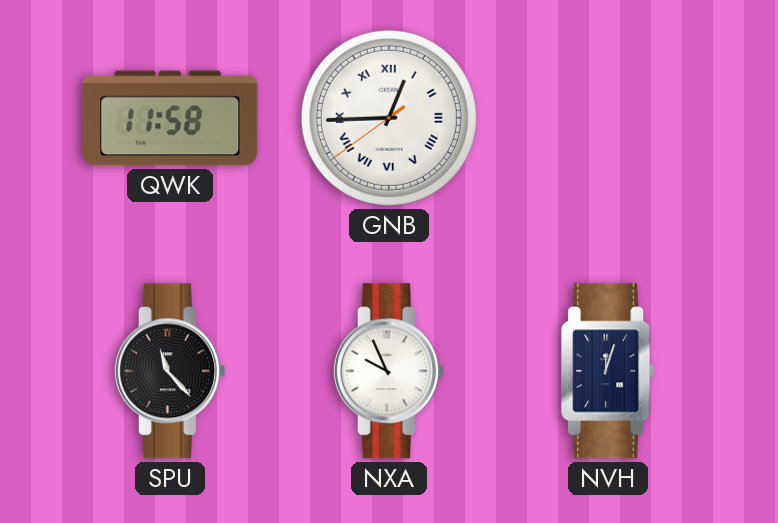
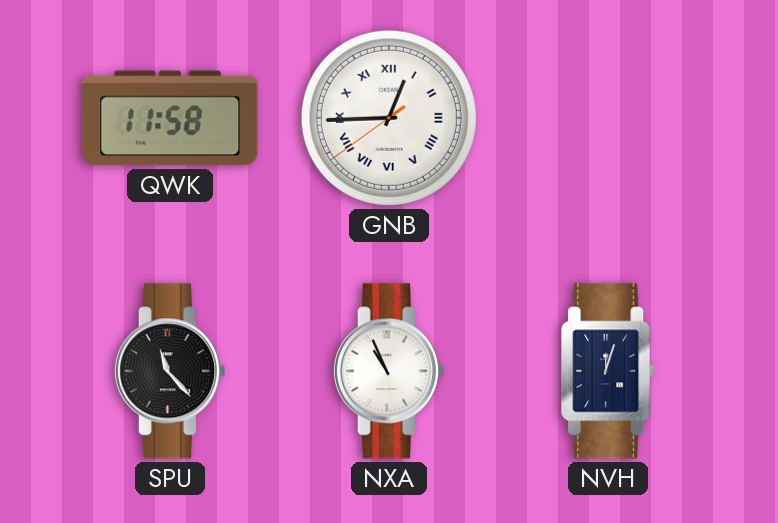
NXA: 9:56 -> 10:56
